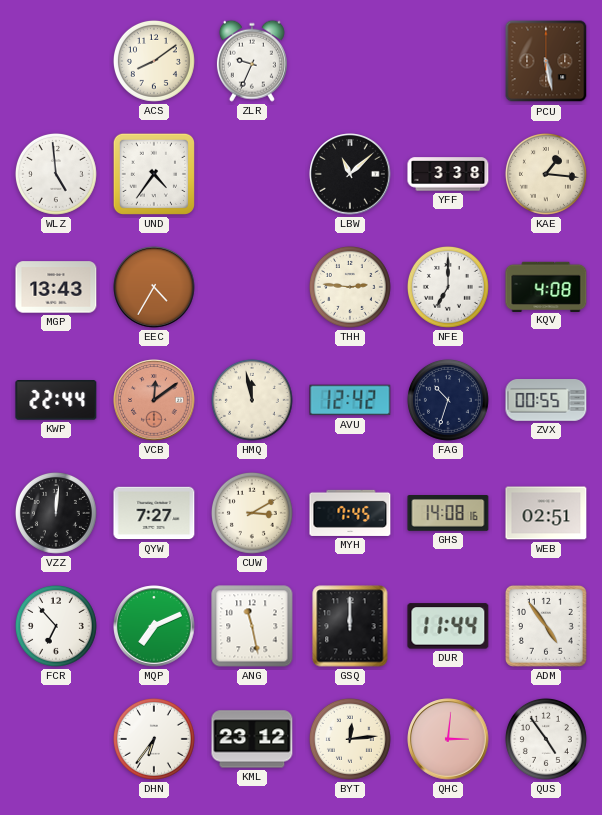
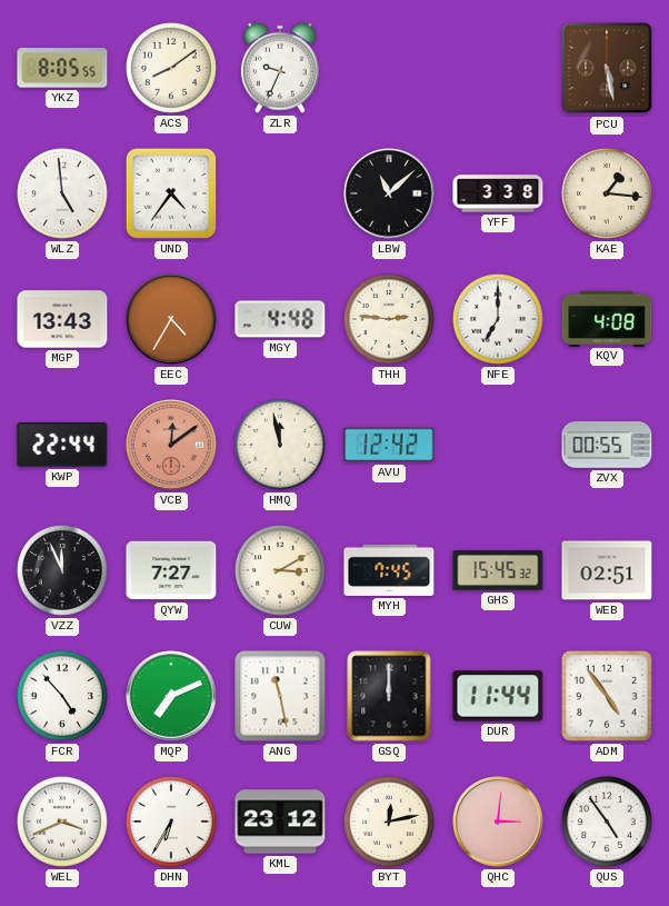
YKZ: none -> 8:05
MGY: none -> 4:48
FAG: 10:33 -> none
VZZ: 12:01 -> 11:56
GHS: 14:08 -> 15:45
FCR: 6:53 -> 4:53
WEL: none -> 3:41
DHN: 6:36 -> 6:35
BYT: 12:14 -> 12:13
